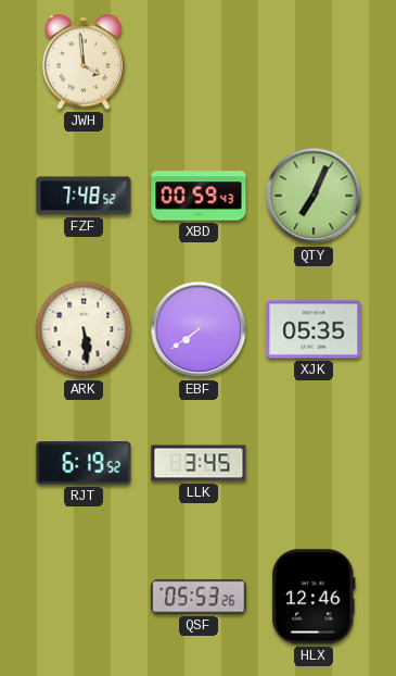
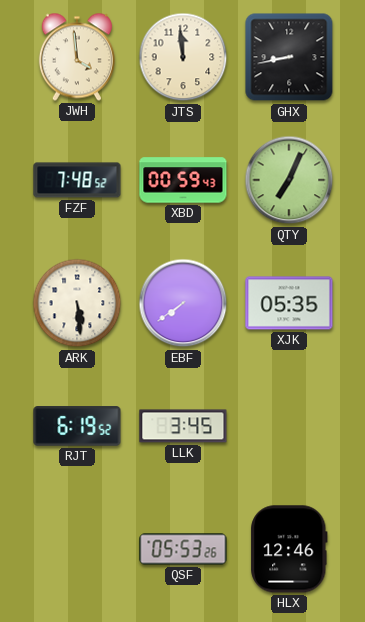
JTS: none -> 11:59
GHX: none -> 8:43
